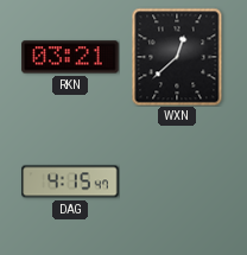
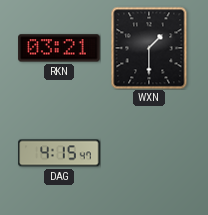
WXN: 12:38 -> 1:30
